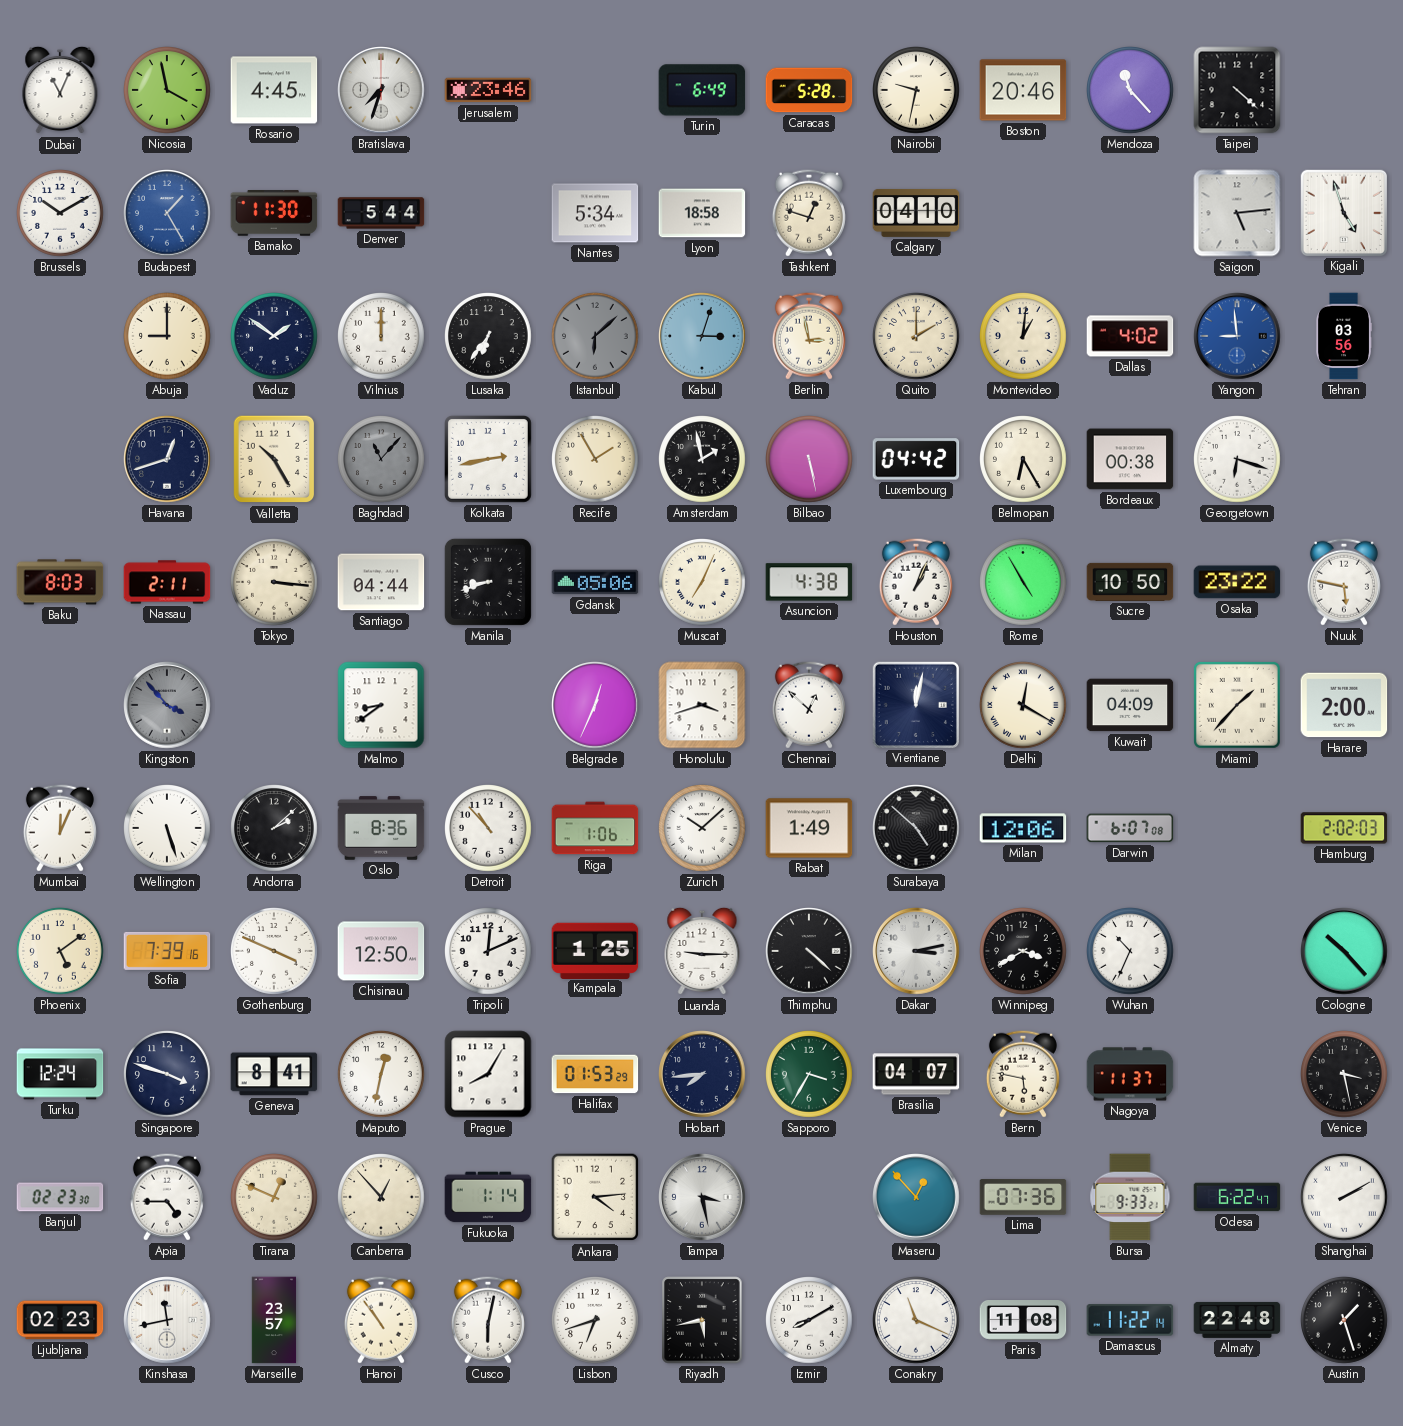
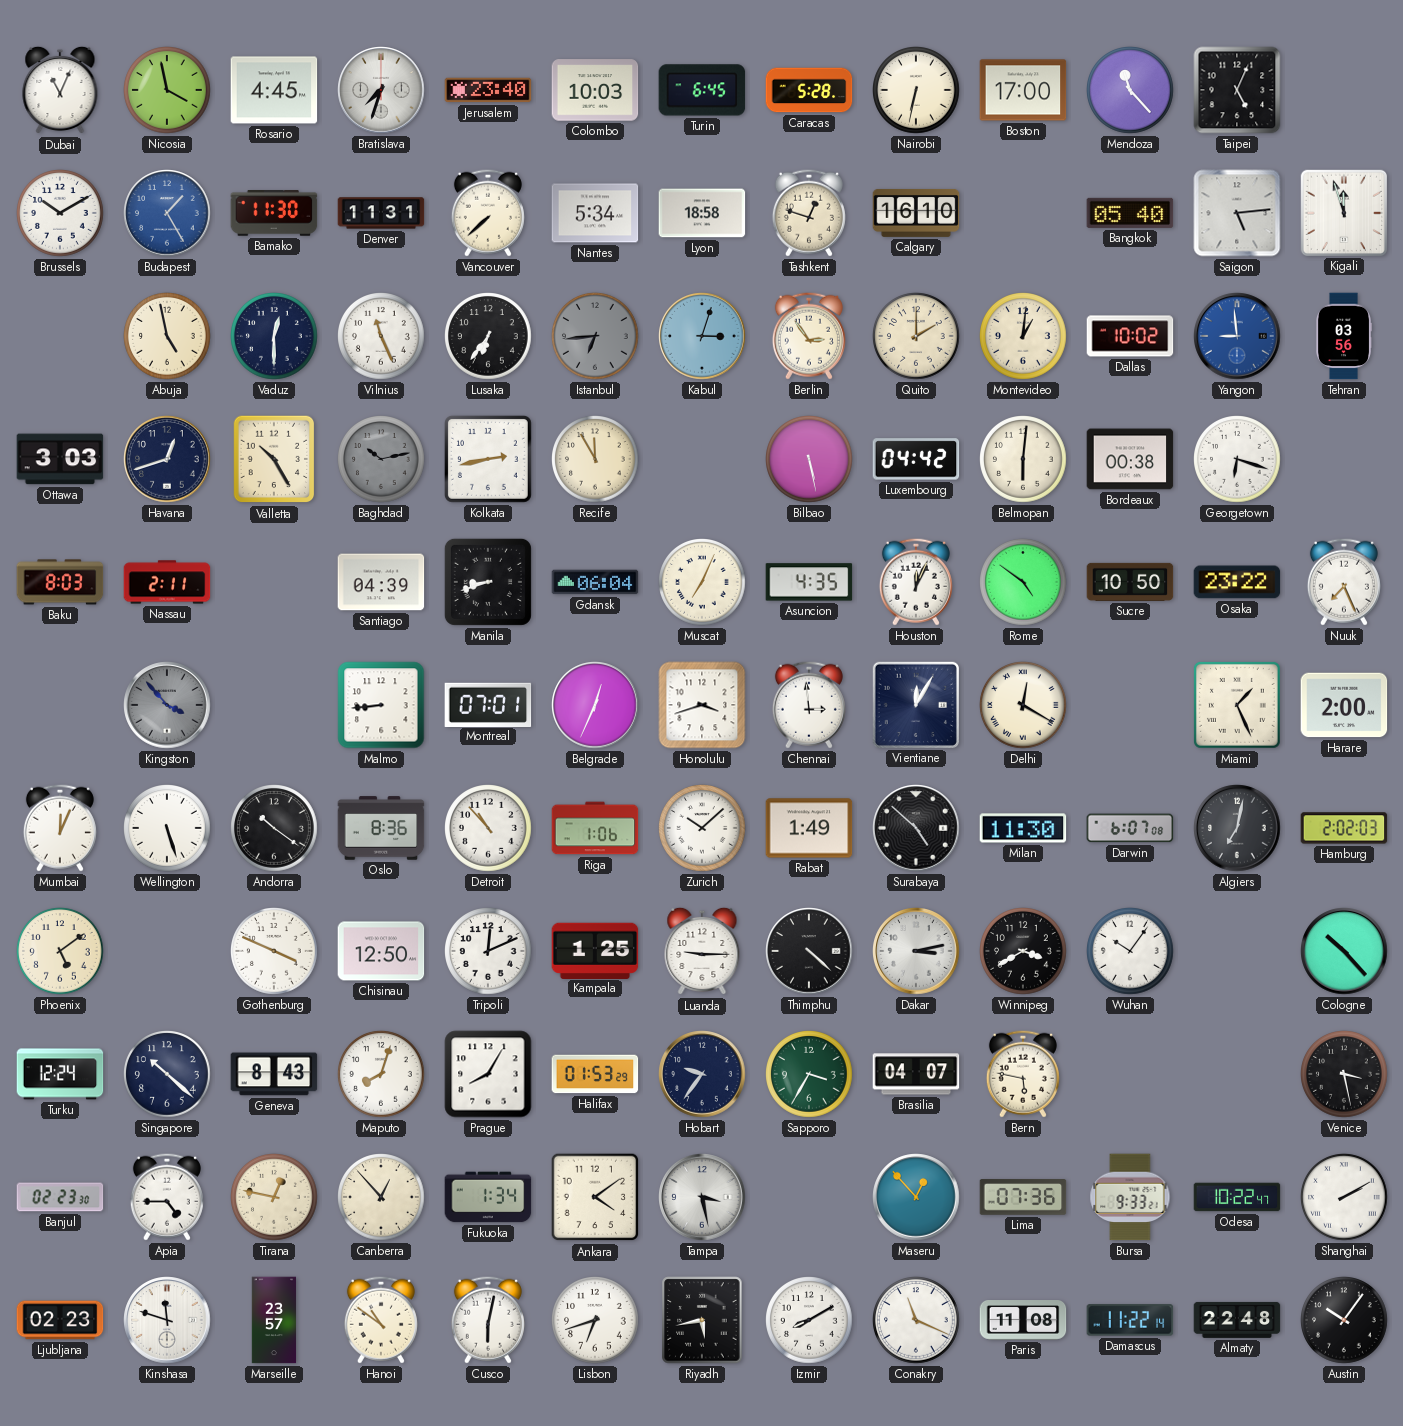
Jerusalem: 23:46 -> 23:40
Colombo: none -> 10:03
Turin: 6:49 -> 6:45
Nairobi: 9:32 -> 6:32
Boston: 20:46 -> 17:00
Taipei: 4:22 -> 5:04
Denver: 5:44 -> 11:31
Vancouver: none -> 7:38
Calgary: 04:10 -> 16:10
Bangkok: none -> 05:40
Kigali: 4:57 -> 11:57
Abuja: 9:00 -> 4:58
Vaduz: 1:51 -> 12:30
Vilnius: 12:00 -> 11:26
Istanbul: 6:08 -> 6:44
Berlin: 2:58 -> 2:54
Dallas: 4:02 -> 10:02
Ottawa: none -> 3:03
Baghdad: 11:07 -> 10:13
Recife: 1:55 -> 11:55
Amsterdam: 1:58 -> none
Belmopan: 6:25 -> 6:01
Tokyo: 3:16 -> none
Santiago: 04:44 -> 04:39
Gdansk: 05:06 -> 06:04
Asuncion: 4:38 -> 4:35
Houston: 1:04 -> 12:04
Rome: 4:55 -> 4:51
Nuuk: 5:47 -> 7:26
Malmo: 8:39 -> 8:44
Montreal: none -> 07:01
Chennai: 12:52 -> 2:59
Vientiane: 12:02 -> 12:05
Kuwait: 04:09 -> none
Miami: 1:37 -> 1:26
Andorra: 2:08 -> 10:21
Milan: 12:06 -> 11:30
Algiers: none -> 7:02
Sofia: 7:39 -> none
Wuhan: 10:34 -> 10:06
Singapore: 3:48 -> 10:22
Geneva: 8:41 -> 8:43
Maputo: 12:32 -> 8:03
Hobart: 7:44 -> 9:36
Nagoya: 11:37 -> none
Tirana: 12:49 -> 12:47
Fukuoka: 1:14 -> 1:34
Ankara: 4:14 -> 4:09
Odesa: 6:22 -> 10:22
Kinshasa: 11:43 -> 11:48
Hanoi: 10:54 -> 10:51
Austin: 1:27 -> 10:06
